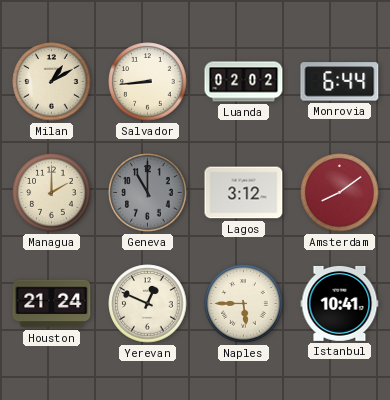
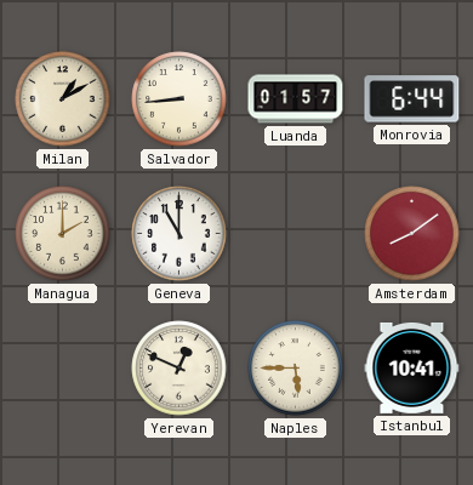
Luanda: 02:02 -> 01:57
Geneva dial: grey -> white
Lagos: 3:12 -> none
Houston: 21:24 -> none
